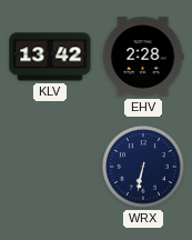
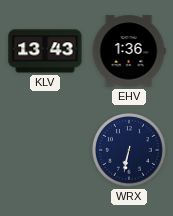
KLV: 13:42 -> 13:43
EHV: 2:28 -> 1:36
